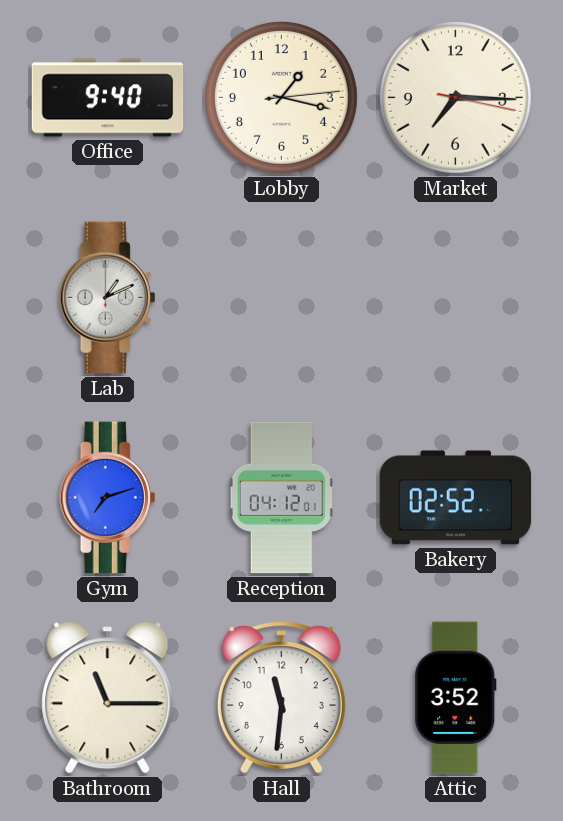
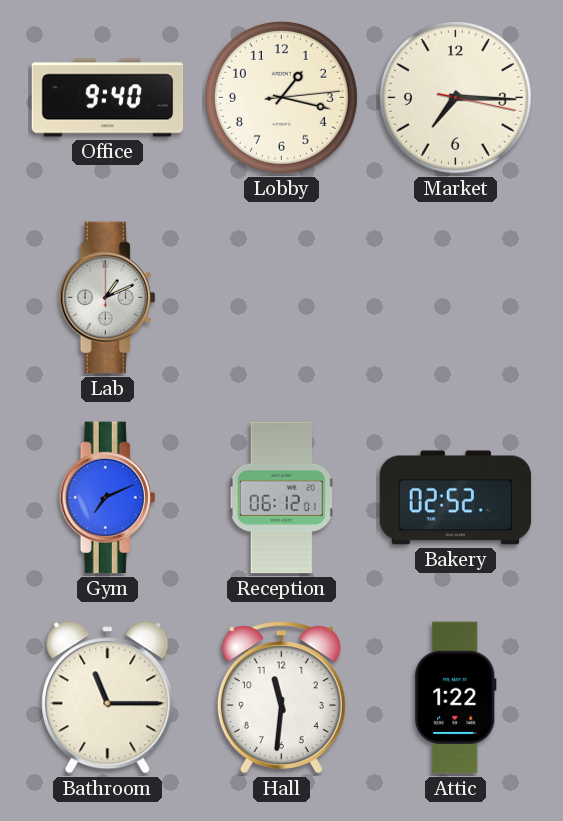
Gym: 7:12 -> 7:11
Reception: 04:12 -> 06:12
Attic: 3:52 -> 1:22
